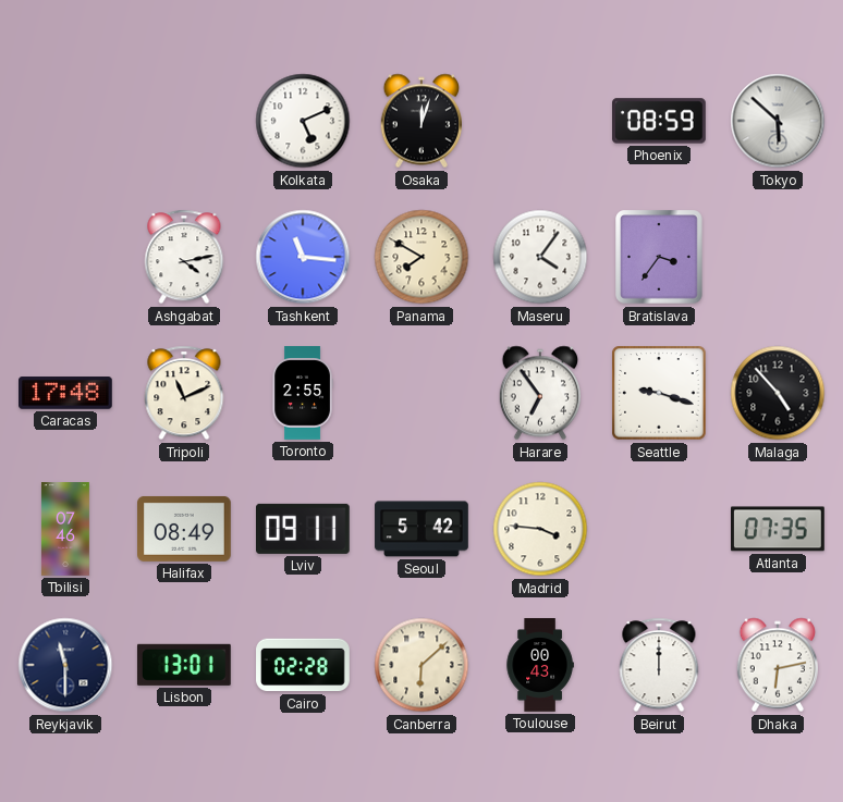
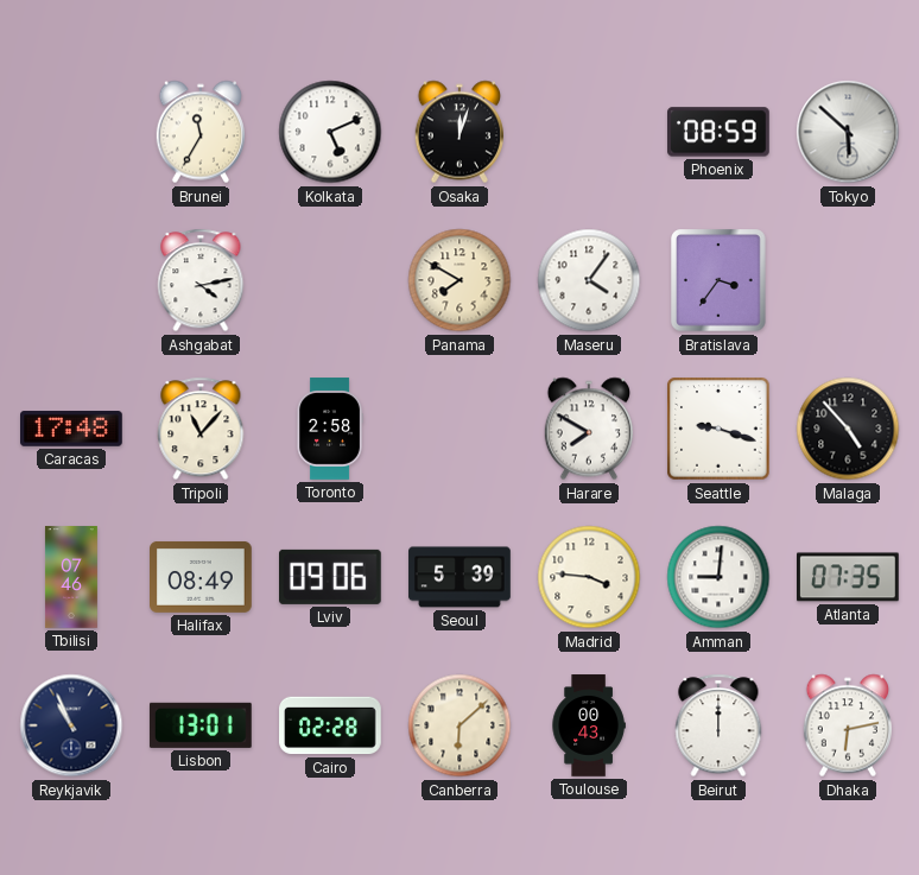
Brunei: none -> 11:35
Tashkent: 11:16 -> none
Tripoli: 11:11 -> 11:07
Toronto: 2:55 -> 2:58
Harare: 6:54 -> 7:50
Lviv: 09:11 -> 09:06
Seoul: 5:42 -> 5:39
Amman: none -> 9:01
Reykjavik: 11:30 -> 10:56
